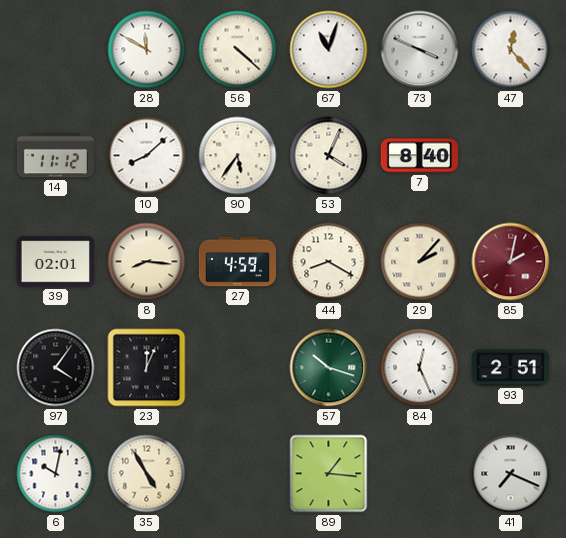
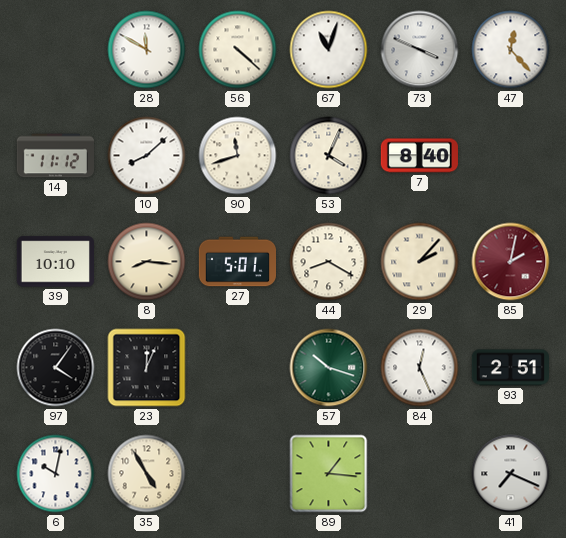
90: 5:36 -> 11:42
39: 02:01 -> 10:10
27: 4:59 -> 5:01
